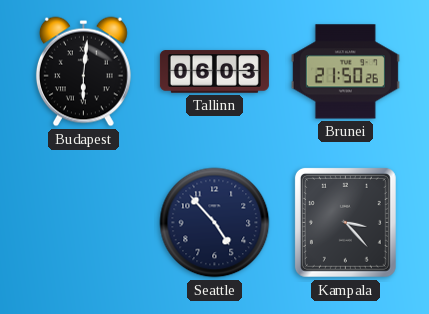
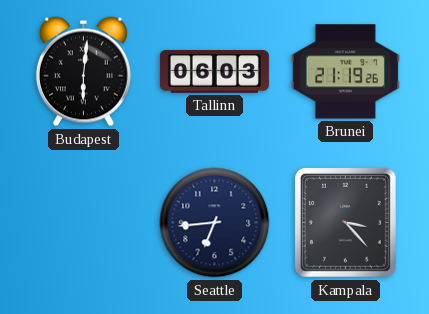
Brunei: 21:50 -> 21:19
Seattle: 4:53 -> 6:44
